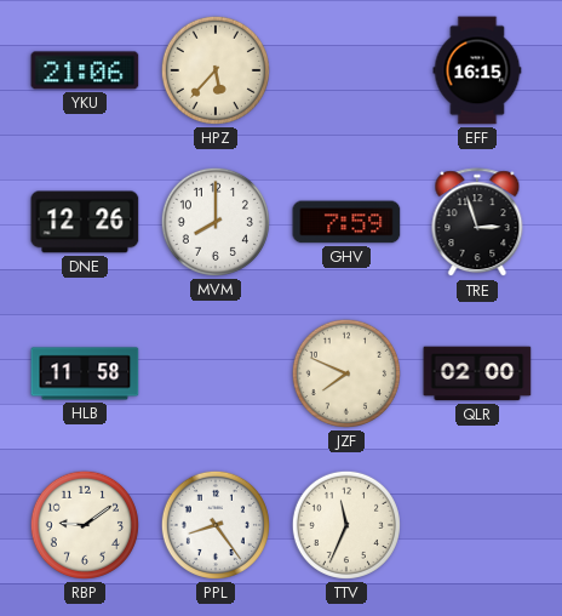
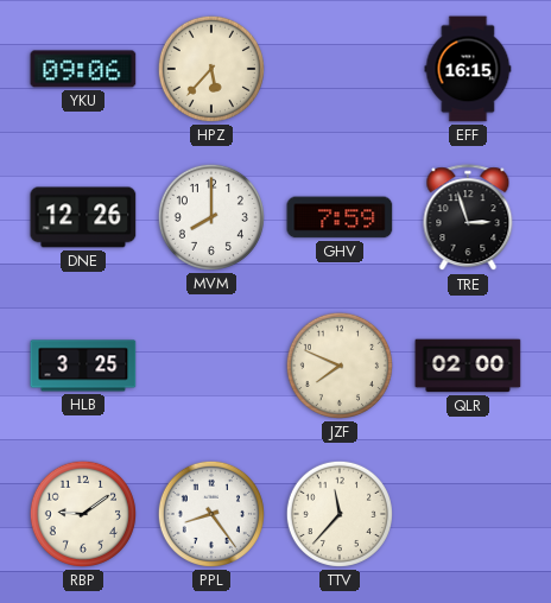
YKU: 21:06 -> 09:06
HLB: 11:58 -> 3:25
TTV: 11:34 -> 11:37
